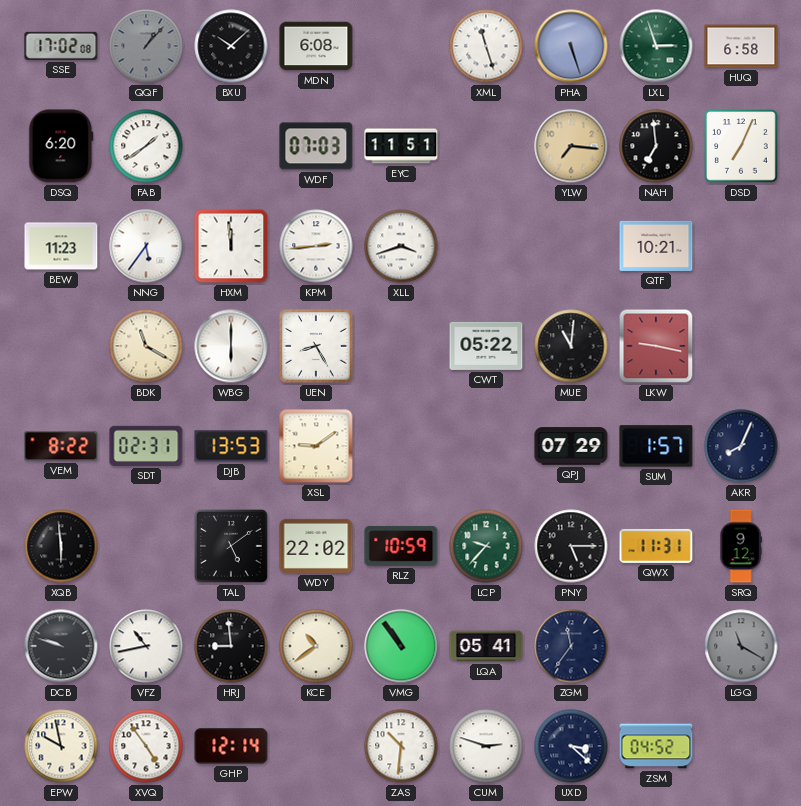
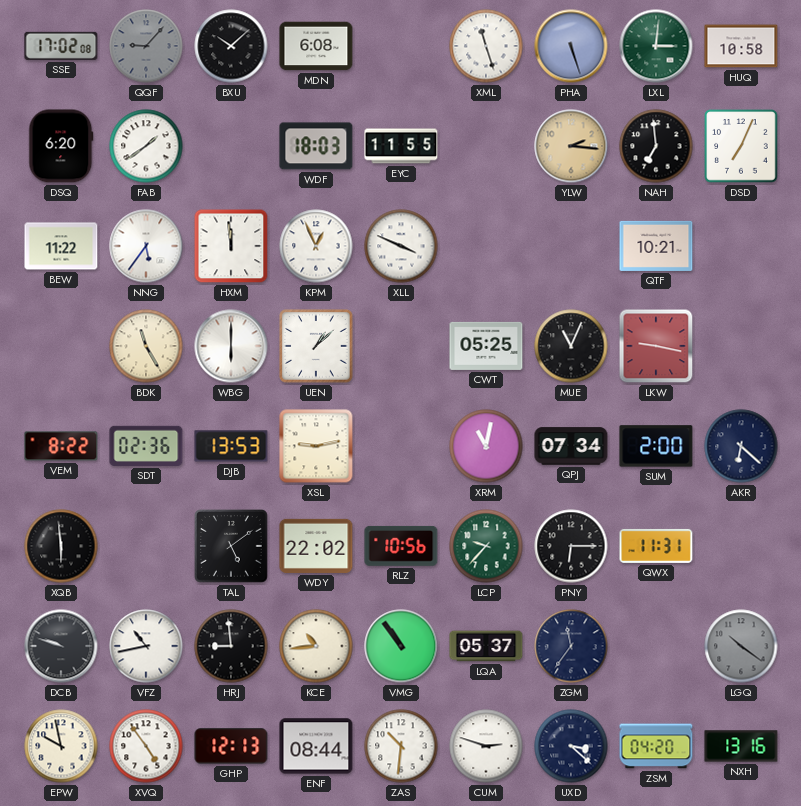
QQF: 1:07 -> 9:07
LXL: 2:57 -> 3:01
HUQ: 6:58 -> 10:58
WDF: 07:03 -> 18:03
EYC: 11:51 -> 11:55
YLW: 7:16 -> 2:16
BEW: 11:23 -> 11:22
KPM: 2:44 -> 12:56
XLL: 3:42 -> 3:49
BDK: 11:20 -> 11:25
UEN: 8:25 -> 1:08
CWT: 05:22 -> 05:25
MUE: 11:01 -> 11:04
SDT: 02:31 -> 02:36
XSL: 9:09 -> 9:13
XRM: none -> 11:02
QPJ: 07:29 -> 07:34
SUM: 1:57 -> 2:00
AKR: 8:04 -> 6:22
RLZ: 10:59 -> 10:56
PNY: 5:15 -> 6:15
SRQ: 9:12 -> none
KCE: 10:39 -> 10:44
LQA: 05:41 -> 05:37
LGQ: 11:20 -> 10:21
GHP: 12:14 -> 12:13
ENF: none -> 08:44
ZSM: 04:52 -> 04:20
NXH: none -> 13:16
